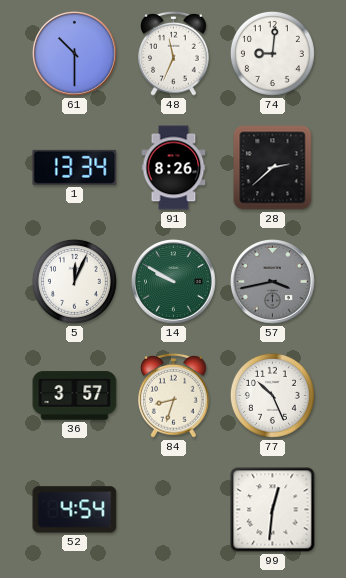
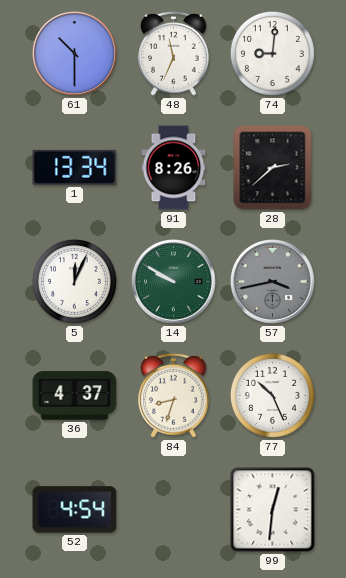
36: 3:57 -> 4:37
